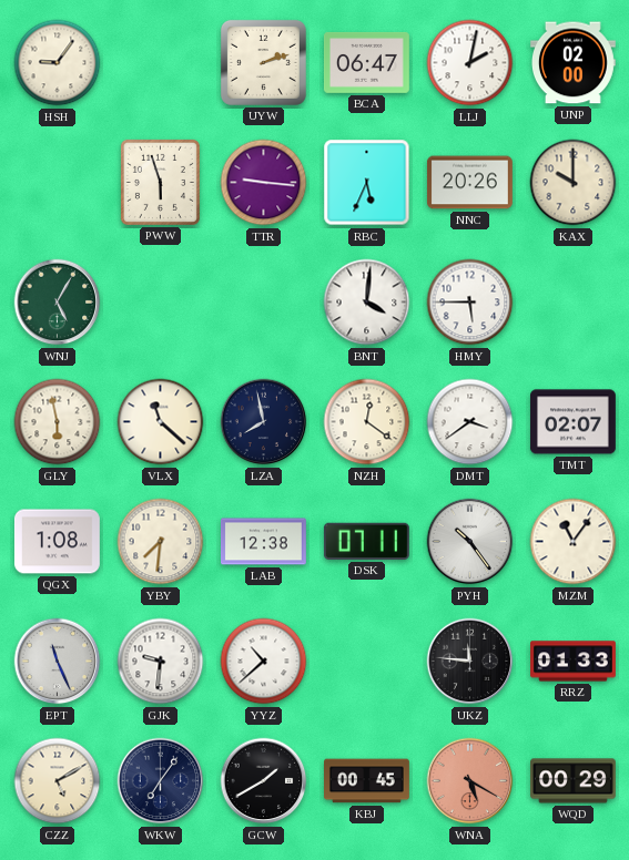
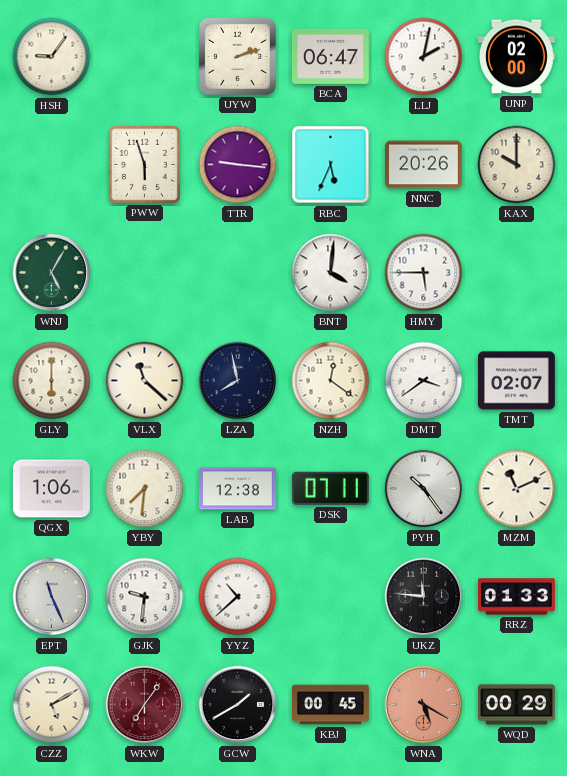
GLY: 5:58 -> 6:00
QGX: 1:08 -> 1:06
MZM: 11:06 -> 11:11
WKW dial: navy -> burgundy
